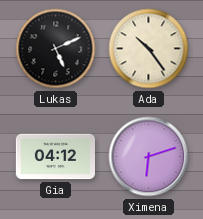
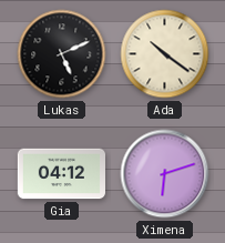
Ada: 10:24 -> 10:21
